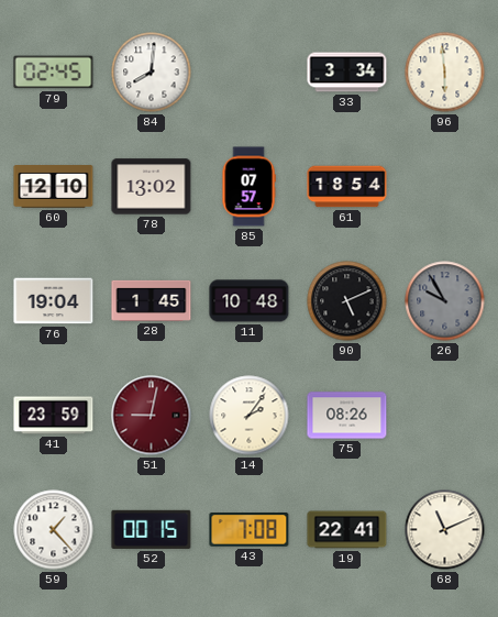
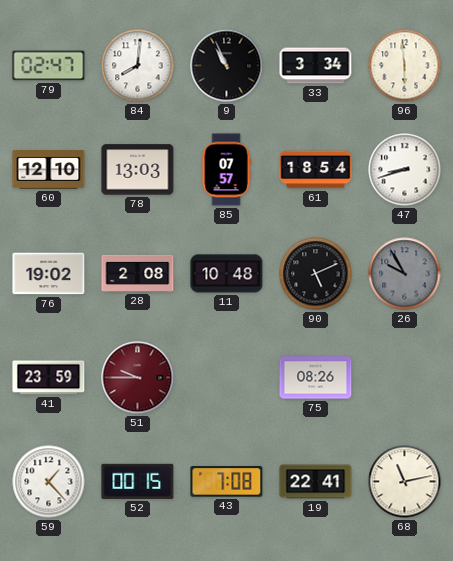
79: 02:45 -> 02:47
9: none -> 10:56
78: 13:02 -> 13:03
47: none -> 8:42
76: 19:04 -> 19:02
28: 1:45 -> 2:08
51: 9:02 -> 9:45
14: 2:06 -> none
68: 11:11 -> 11:13
